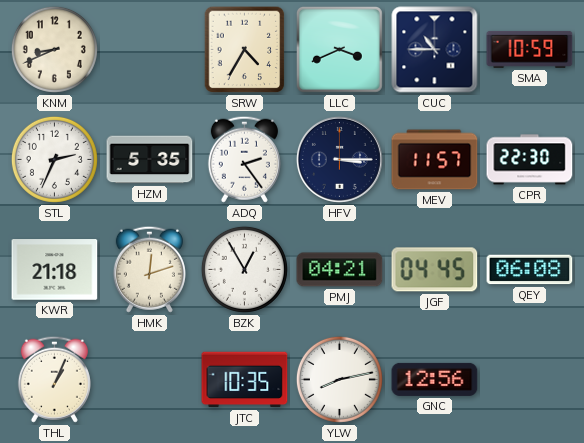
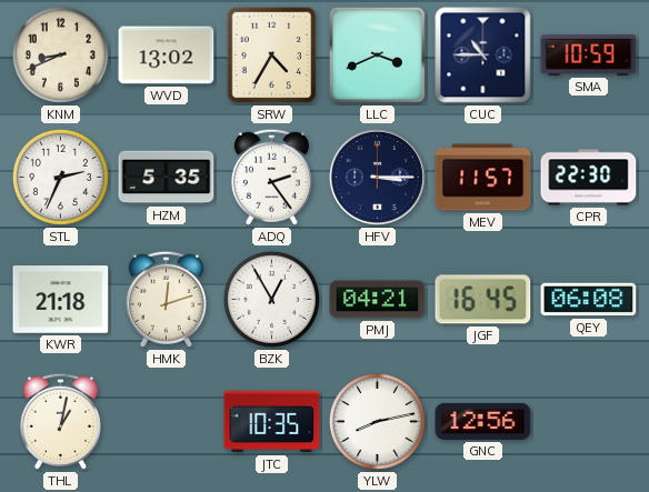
WVD: none -> 13:02
JGF: 04:45 -> 16:45
THL: 1:04 -> 1:02
